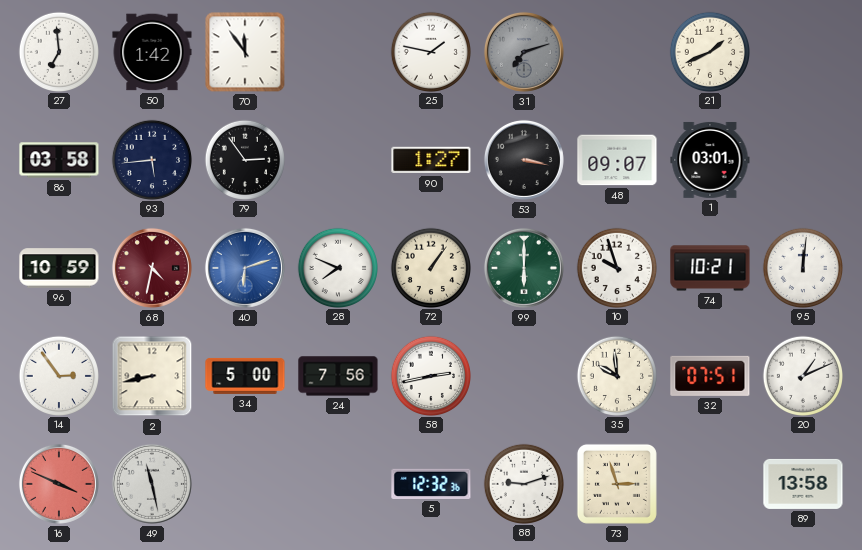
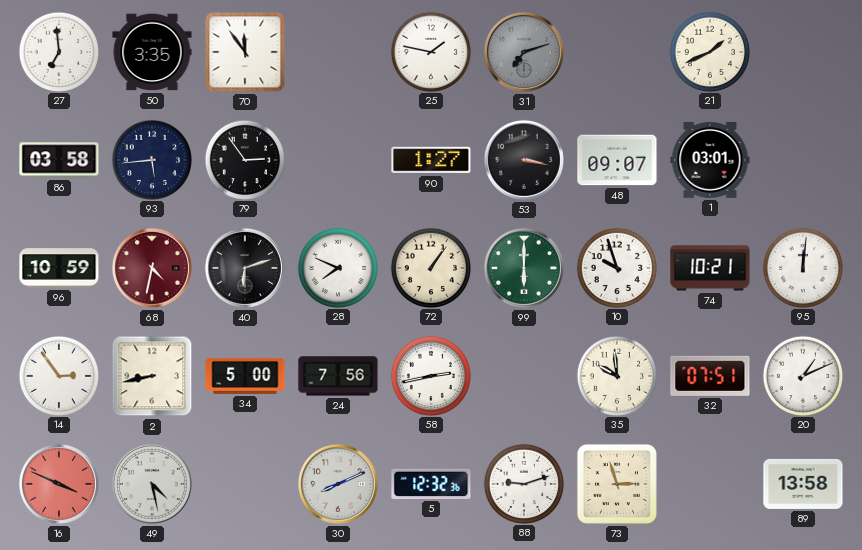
50: 1:42 -> 3:35
40 dial: blue -> black
49: 11:28 -> 4:28
30: none -> 8:11
